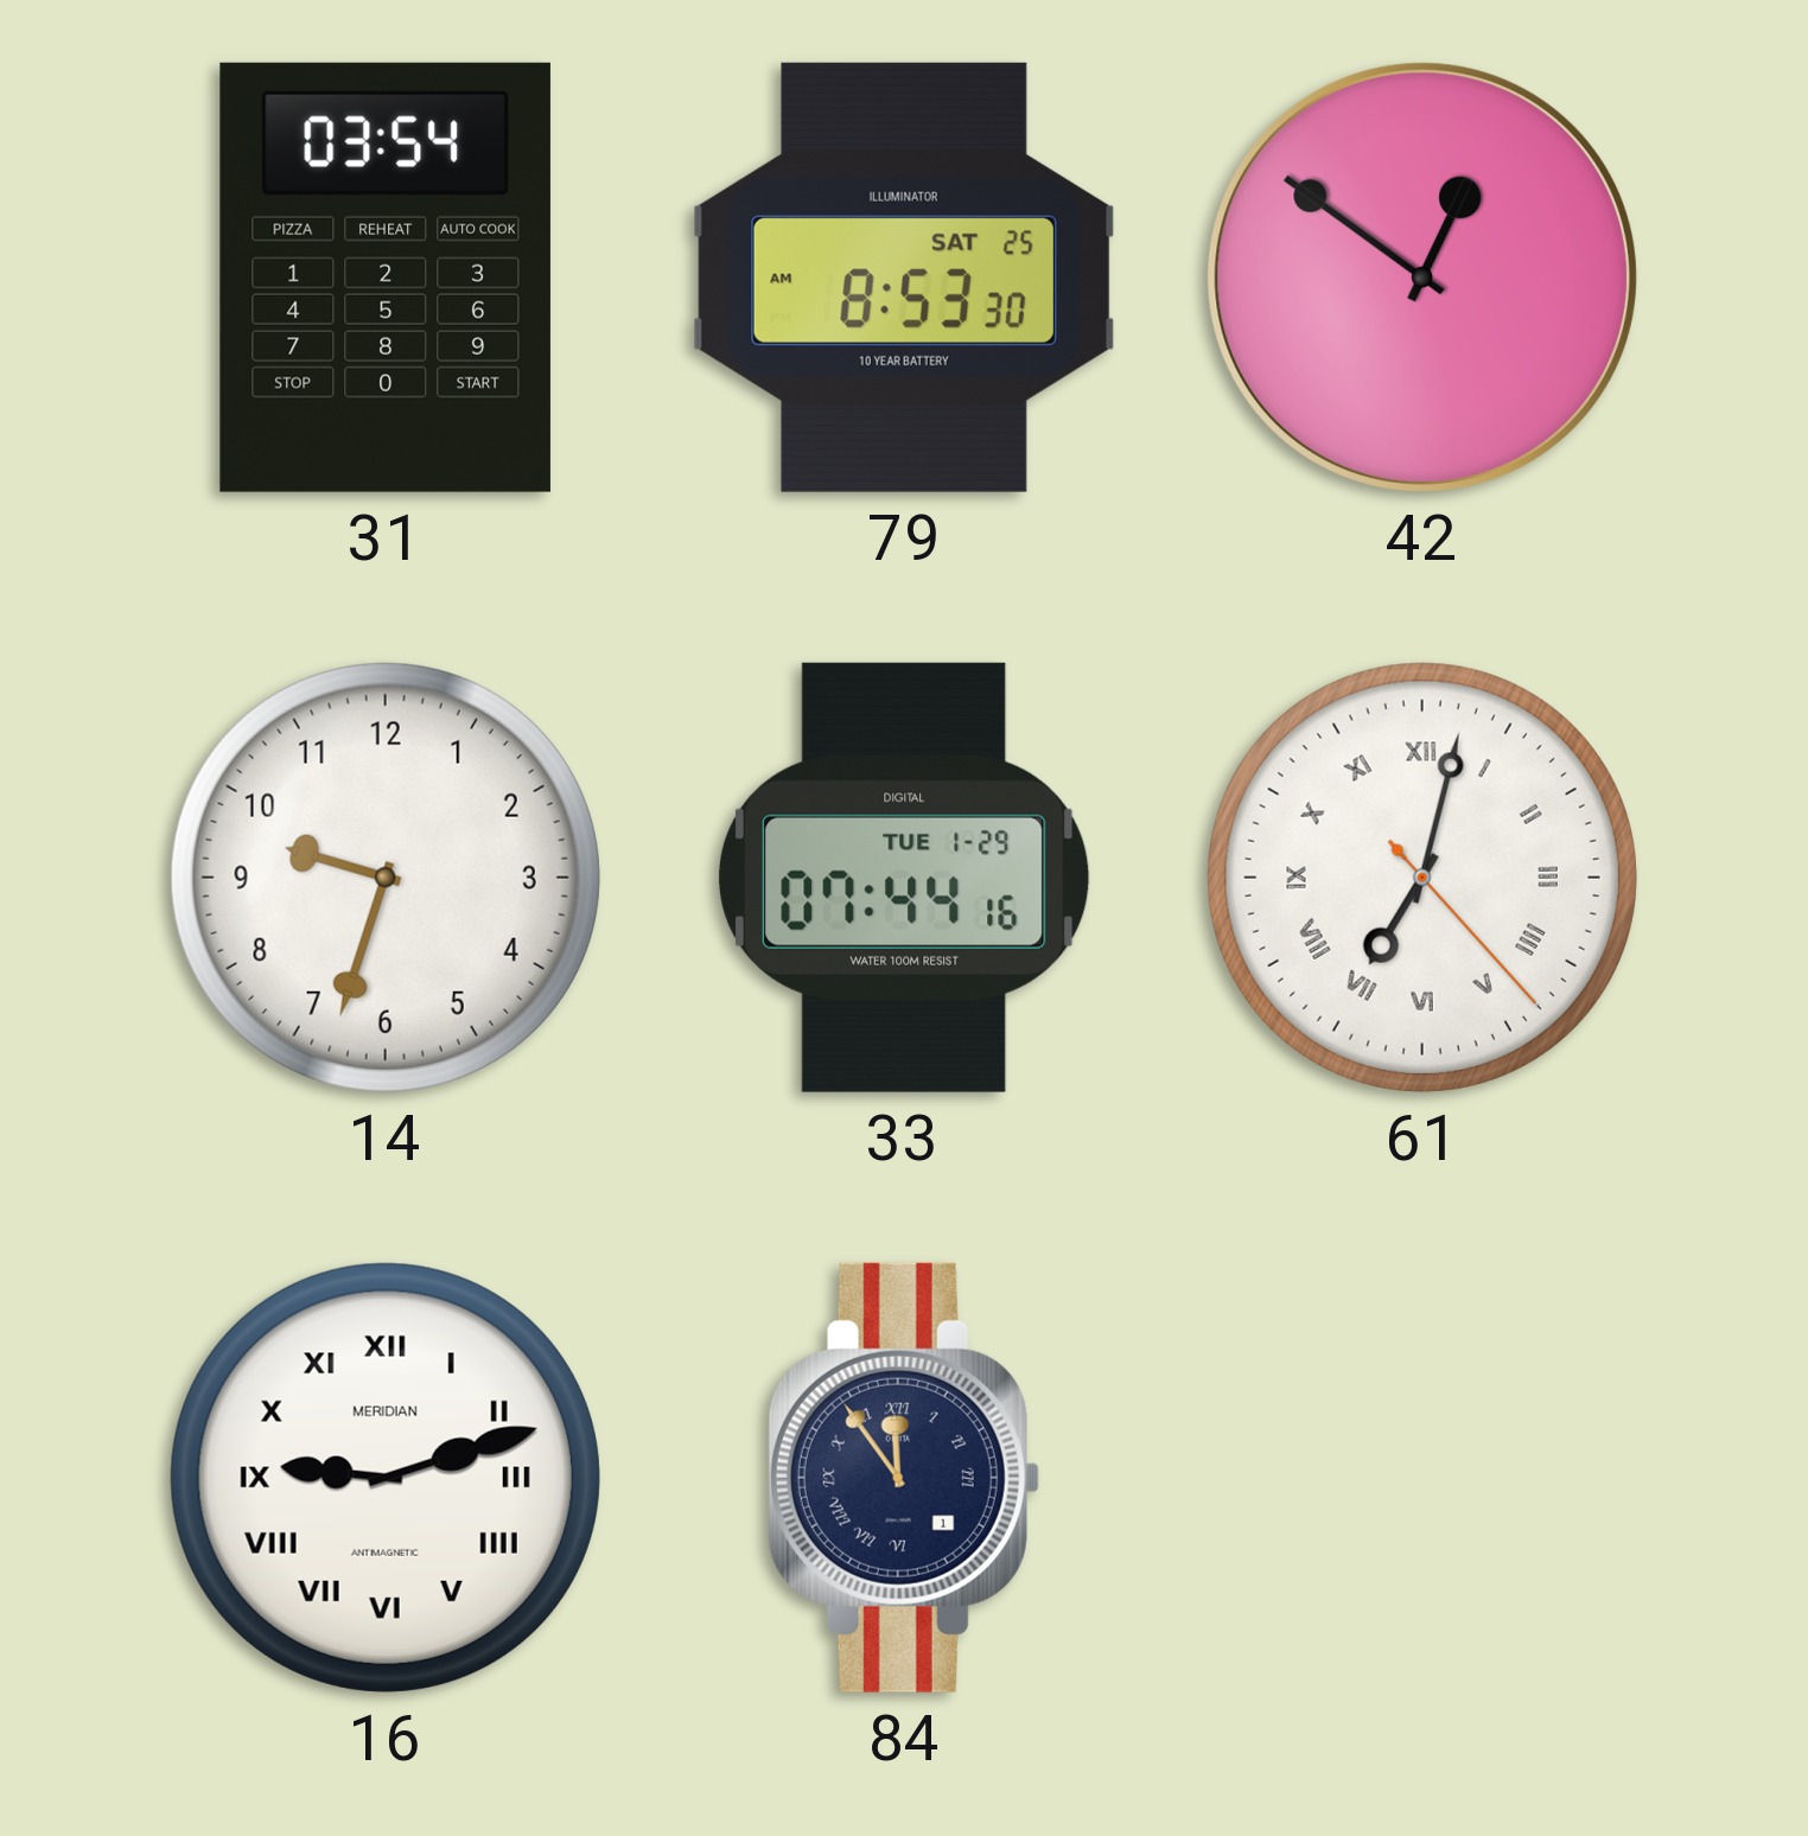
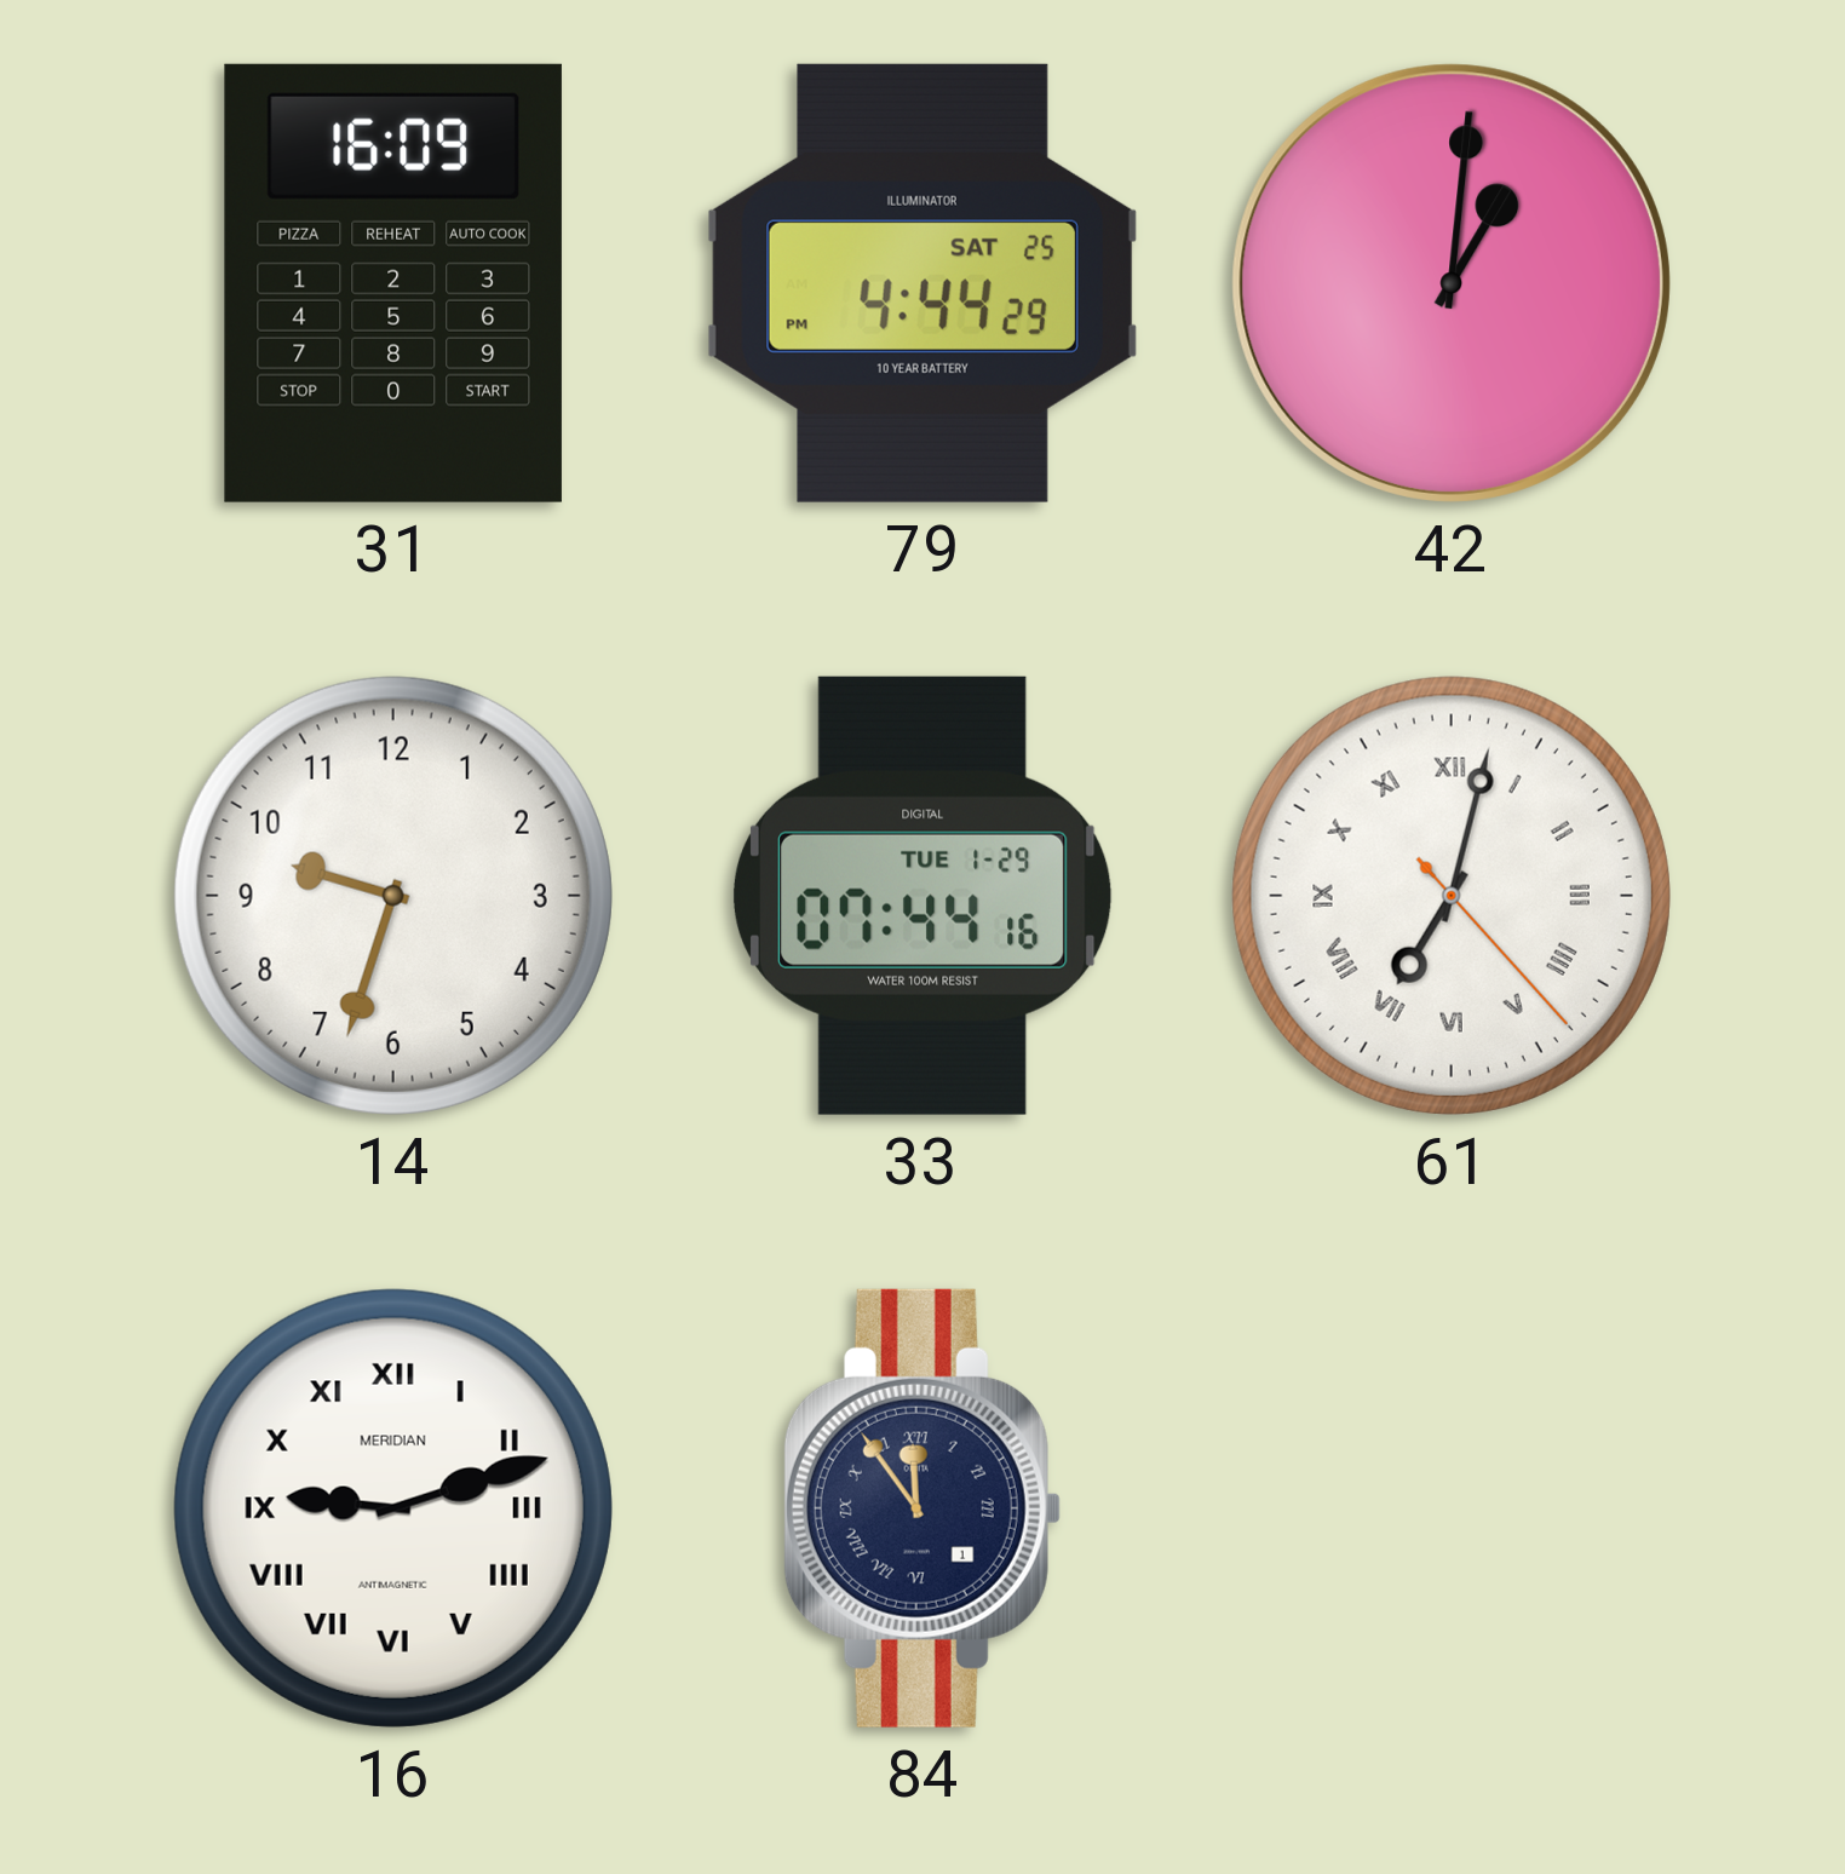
31: 03:54 -> 16:09
79: 8:53 -> 4:44
42: 12:51 -> 1:01
